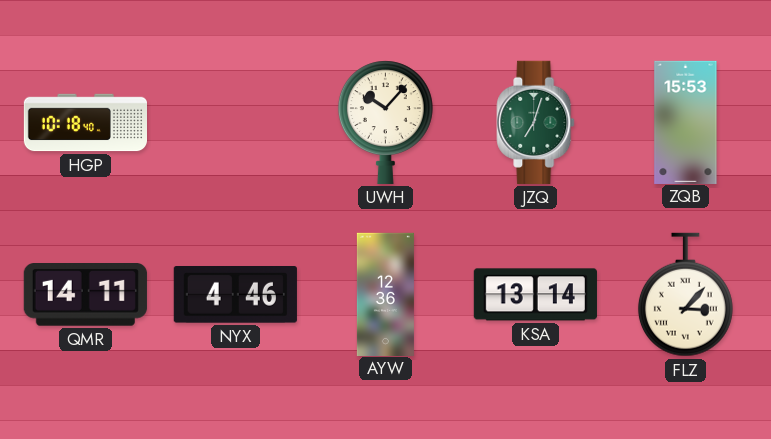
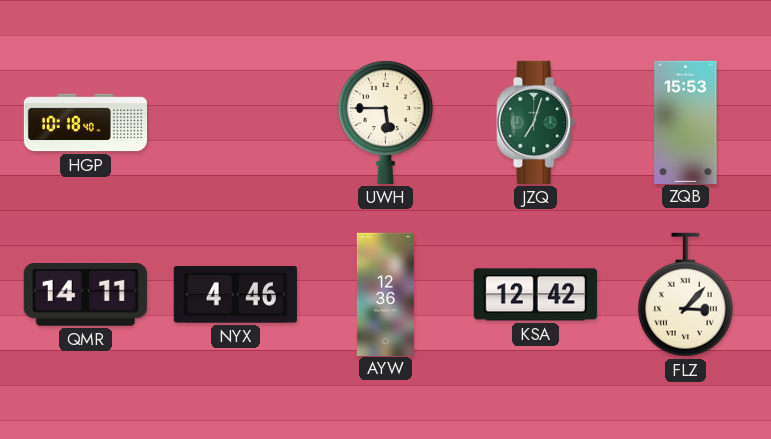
UWH: 10:07 -> 5:45
KSA: 13:14 -> 12:42
